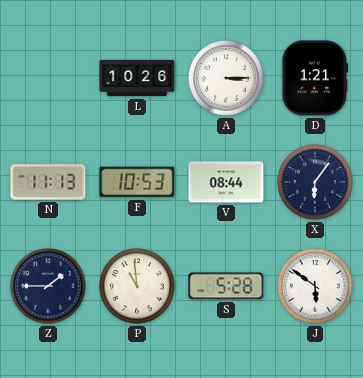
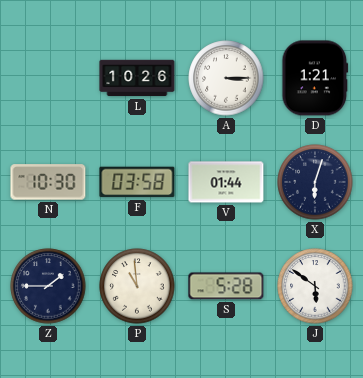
N: 11:13 -> 10:30
F: 10:53 -> 03:58
V: 08:44 -> 01:44
X: 6:06 -> 6:03
